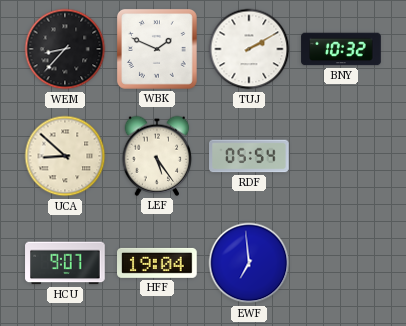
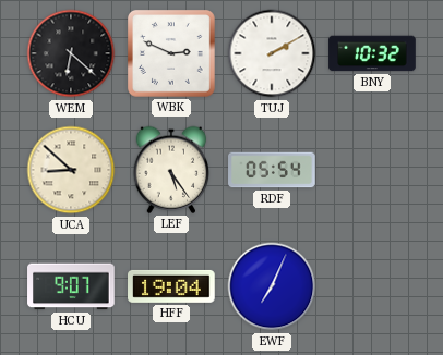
WEM: 8:37 -> 6:22
WBK: 1:49 -> 2:49
EWF: 6:59 -> 7:04
